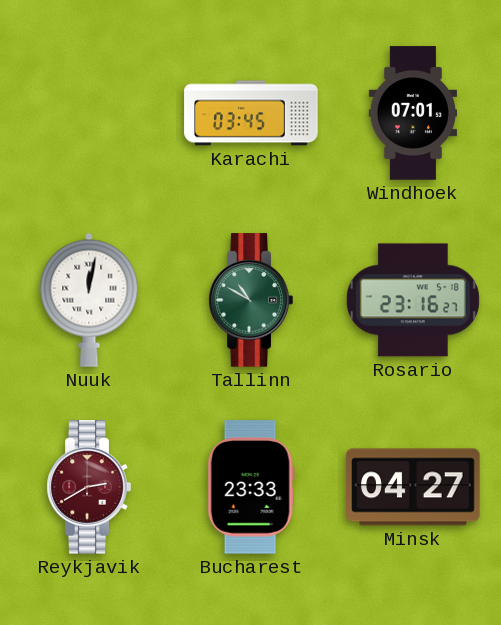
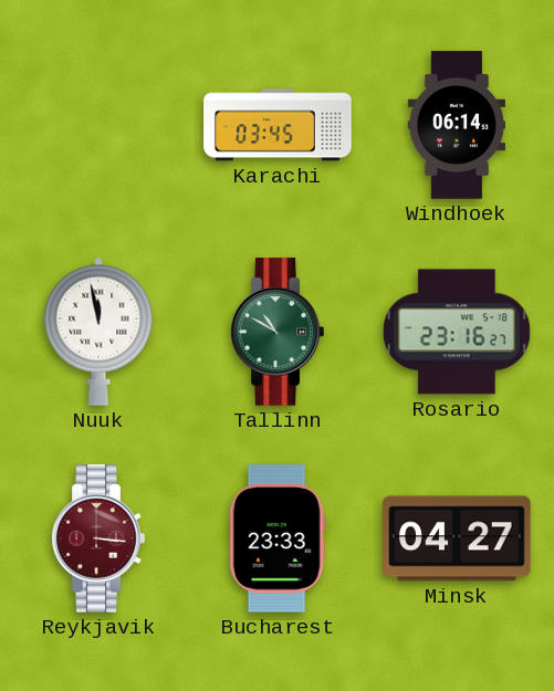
Windhoek: 07:01 -> 06:14
Nuuk: 12:02 -> 11:58
Reykjavik: 2:40 -> 3:16
